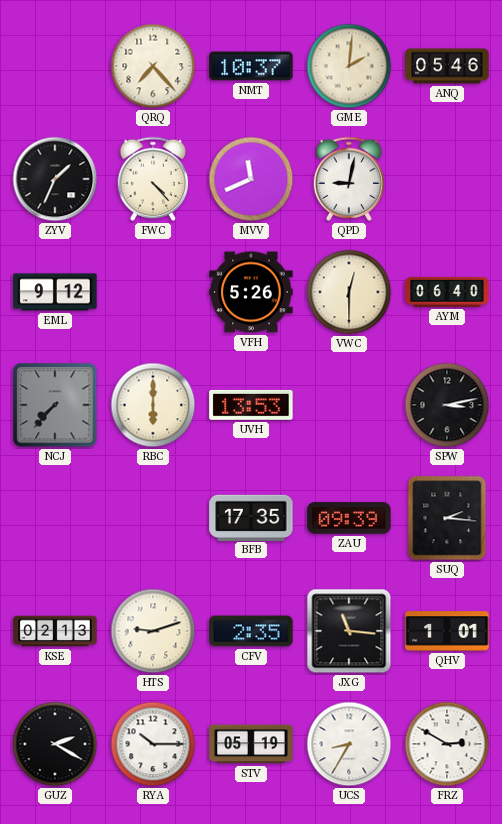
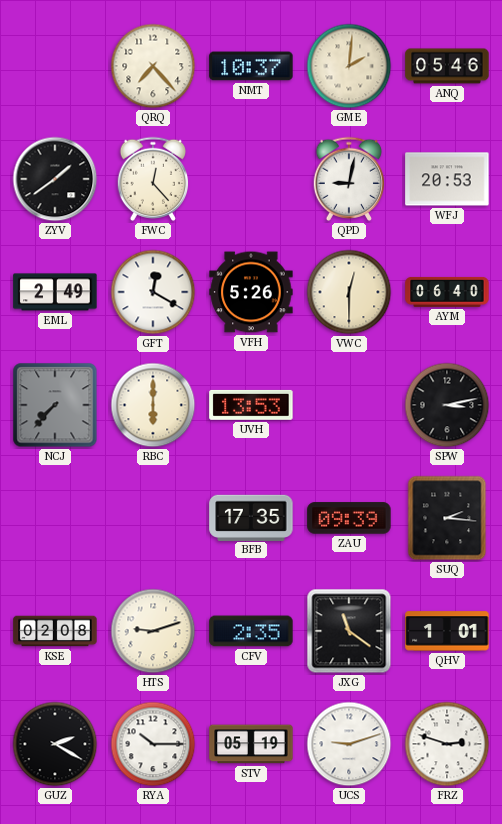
ZYV: 1:34 -> 1:39
FWC: 4:23 -> 12:23
MVV: 11:41 -> none
WFJ: none -> 20:53
EML: 9:12 -> 2:49
GFT: none -> 12:20
KSE: 02:13 -> 02:08
JXG: 11:16 -> 11:21
UCS: 8:35 -> 9:12
FRZ: 2:50 -> 2:48
